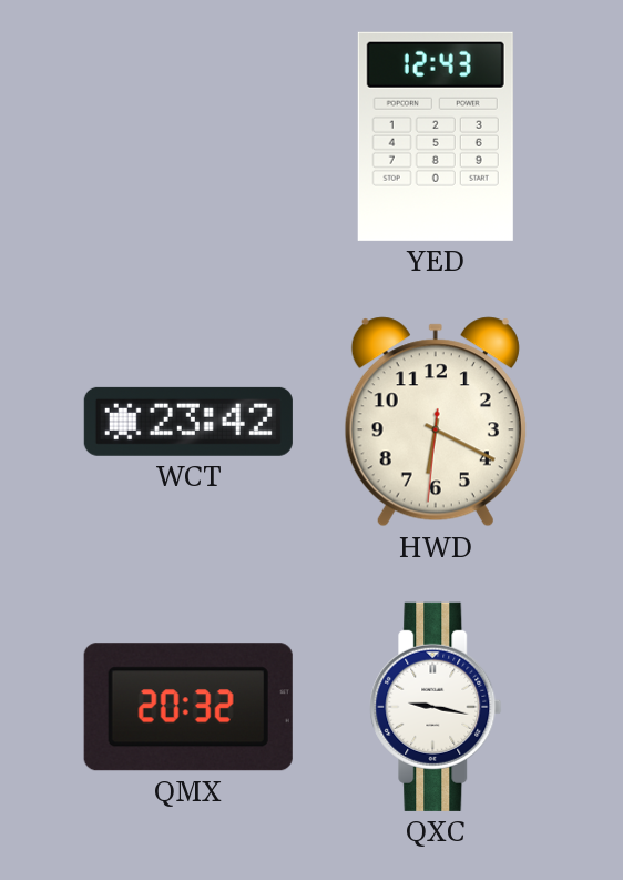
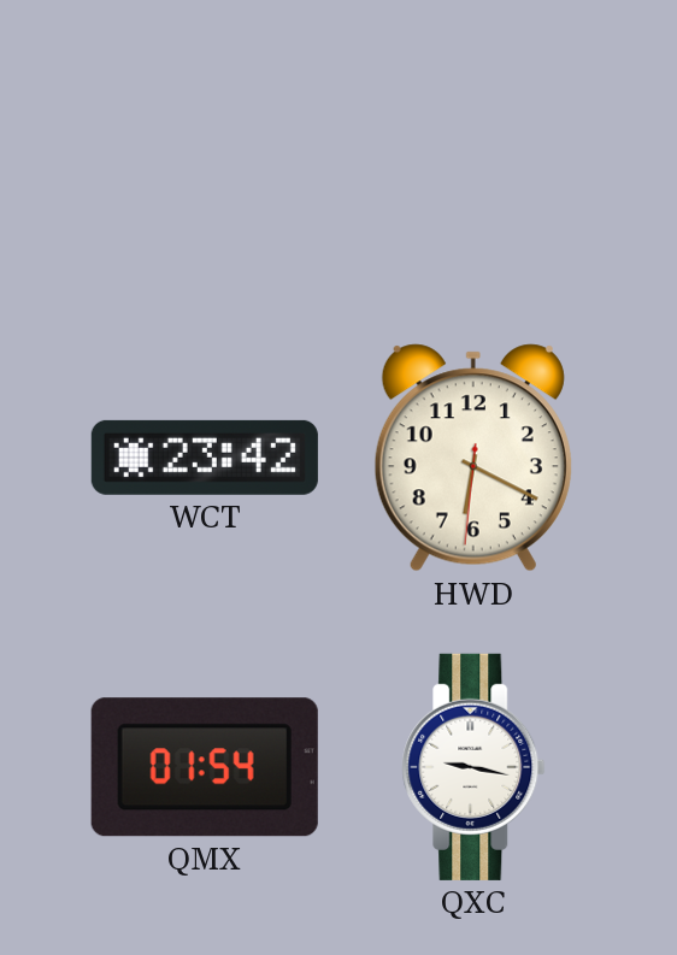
YED: 12:43 -> none
QMX: 20:32 -> 01:54
